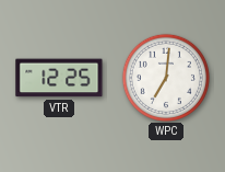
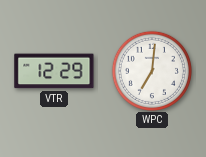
VTR: 12:25 -> 12:29
